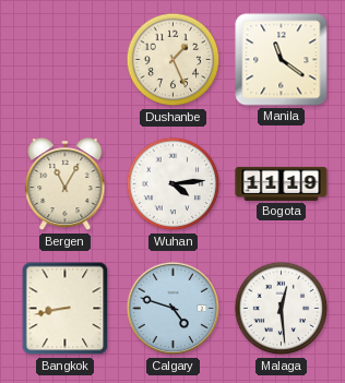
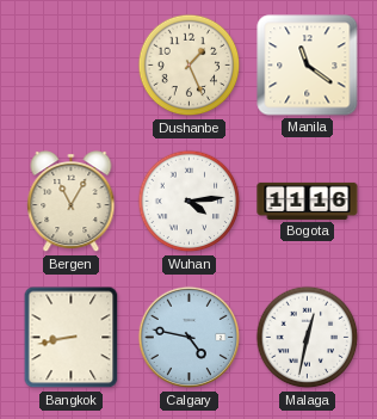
Bogota: 11:19 -> 11:16
Calgary: 4:48 -> 4:47
Malaga: 12:29 -> 12:32
